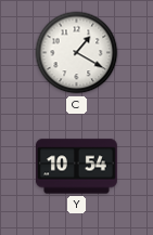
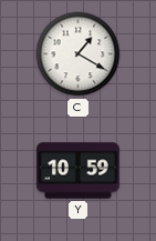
Y: 10:54 -> 10:59
